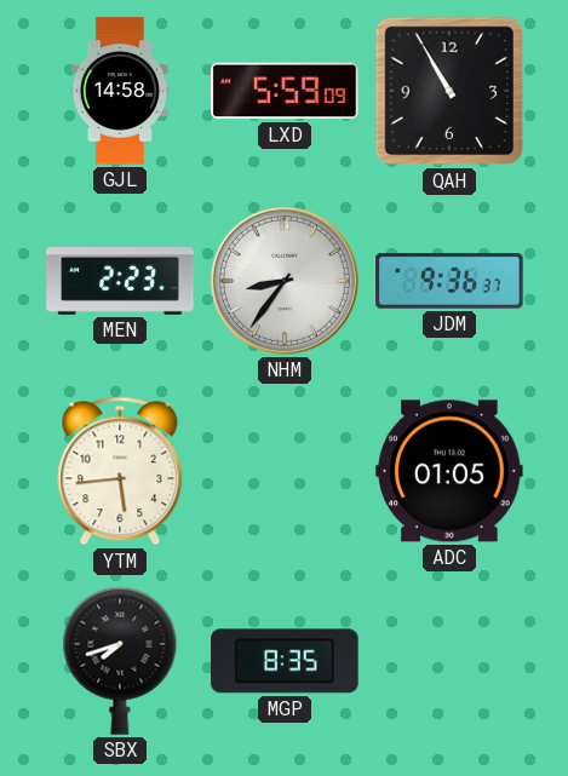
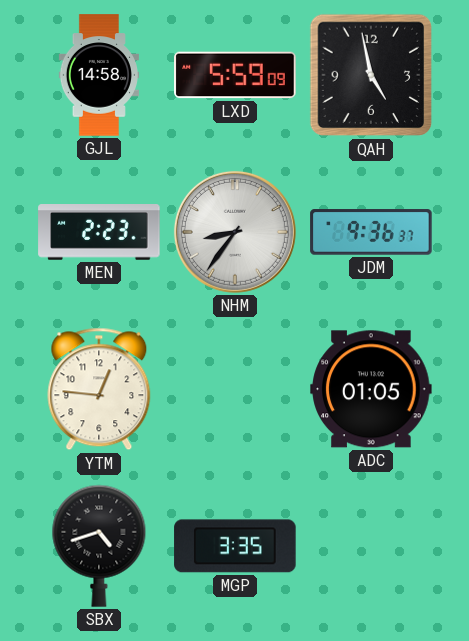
QAH: 10:55 -> 4:58
YTM: 5:44 -> 12:46
SBX: 7:42 -> 4:42
MGP: 8:35 -> 3:35
